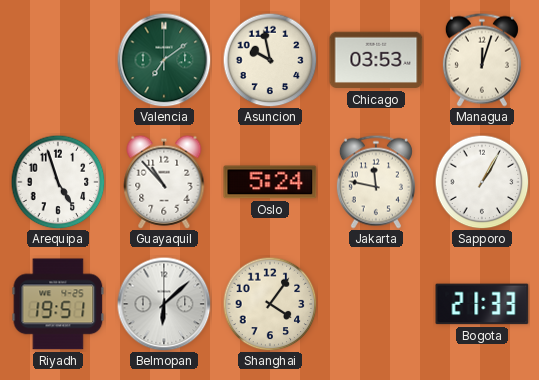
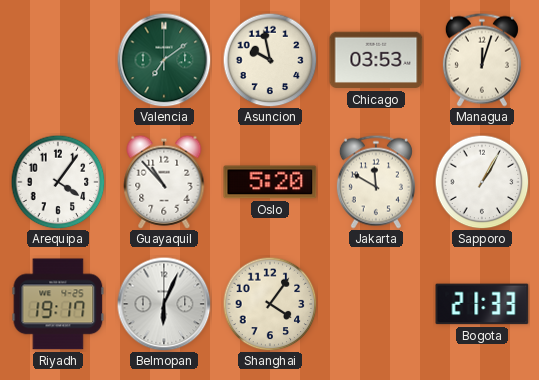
Arequipa: 4:57 -> 4:06
Oslo: 5:24 -> 5:20
Jakarta: 11:47 -> 11:50
Riyadh: 19:51 -> 19:17
Belmopan: 6:08 -> 6:04
